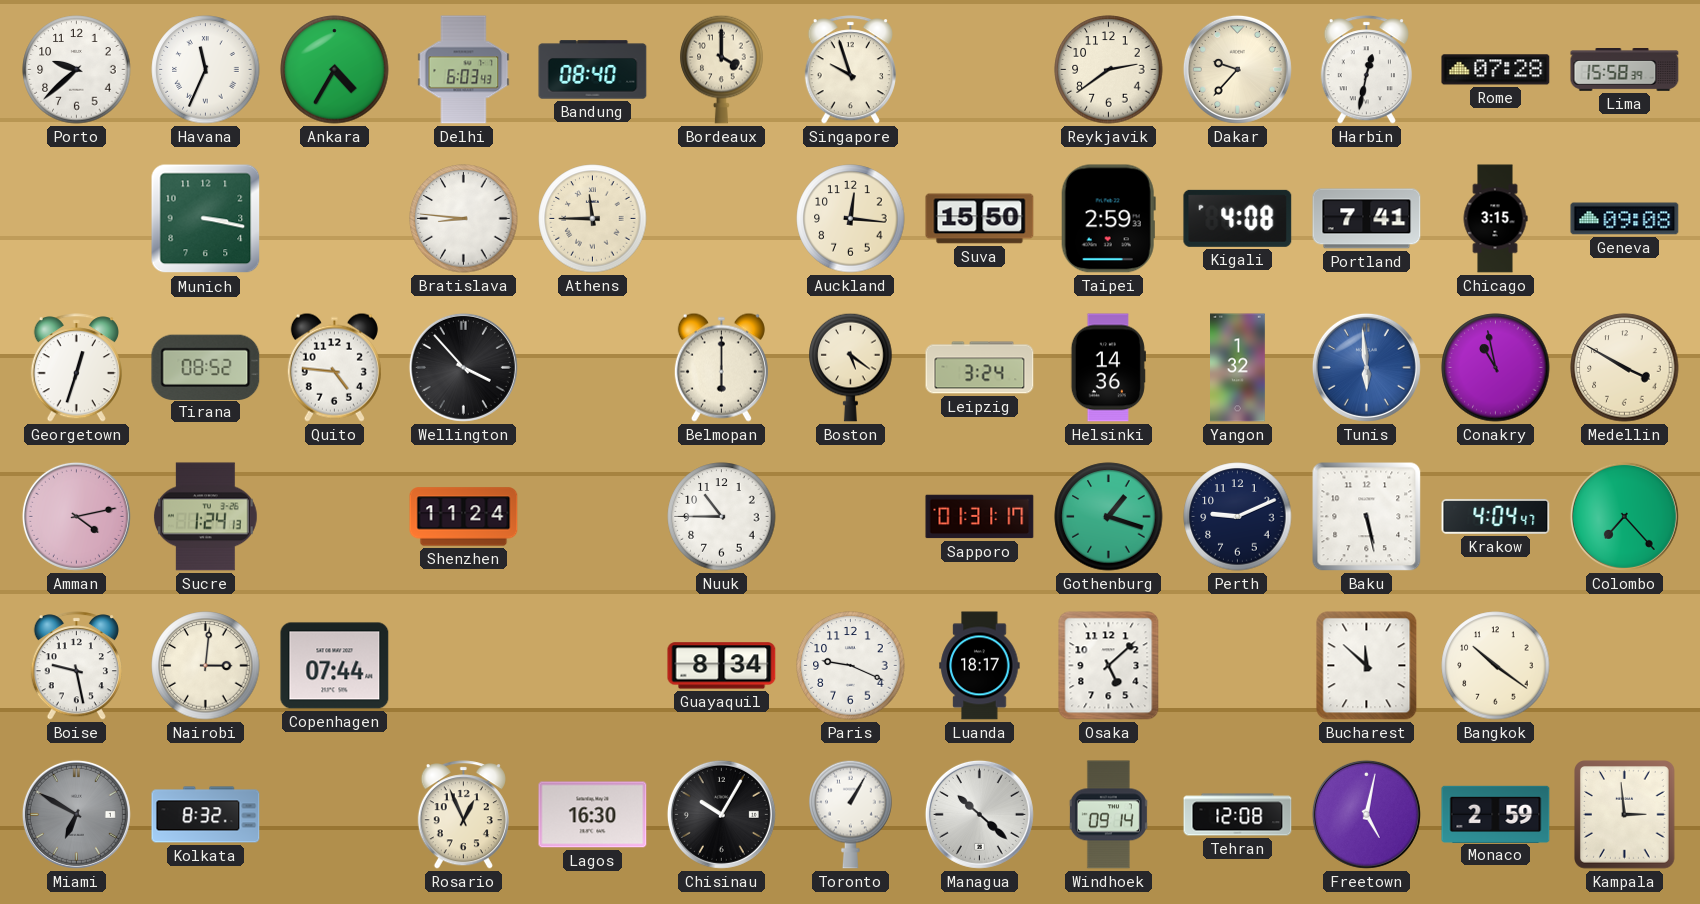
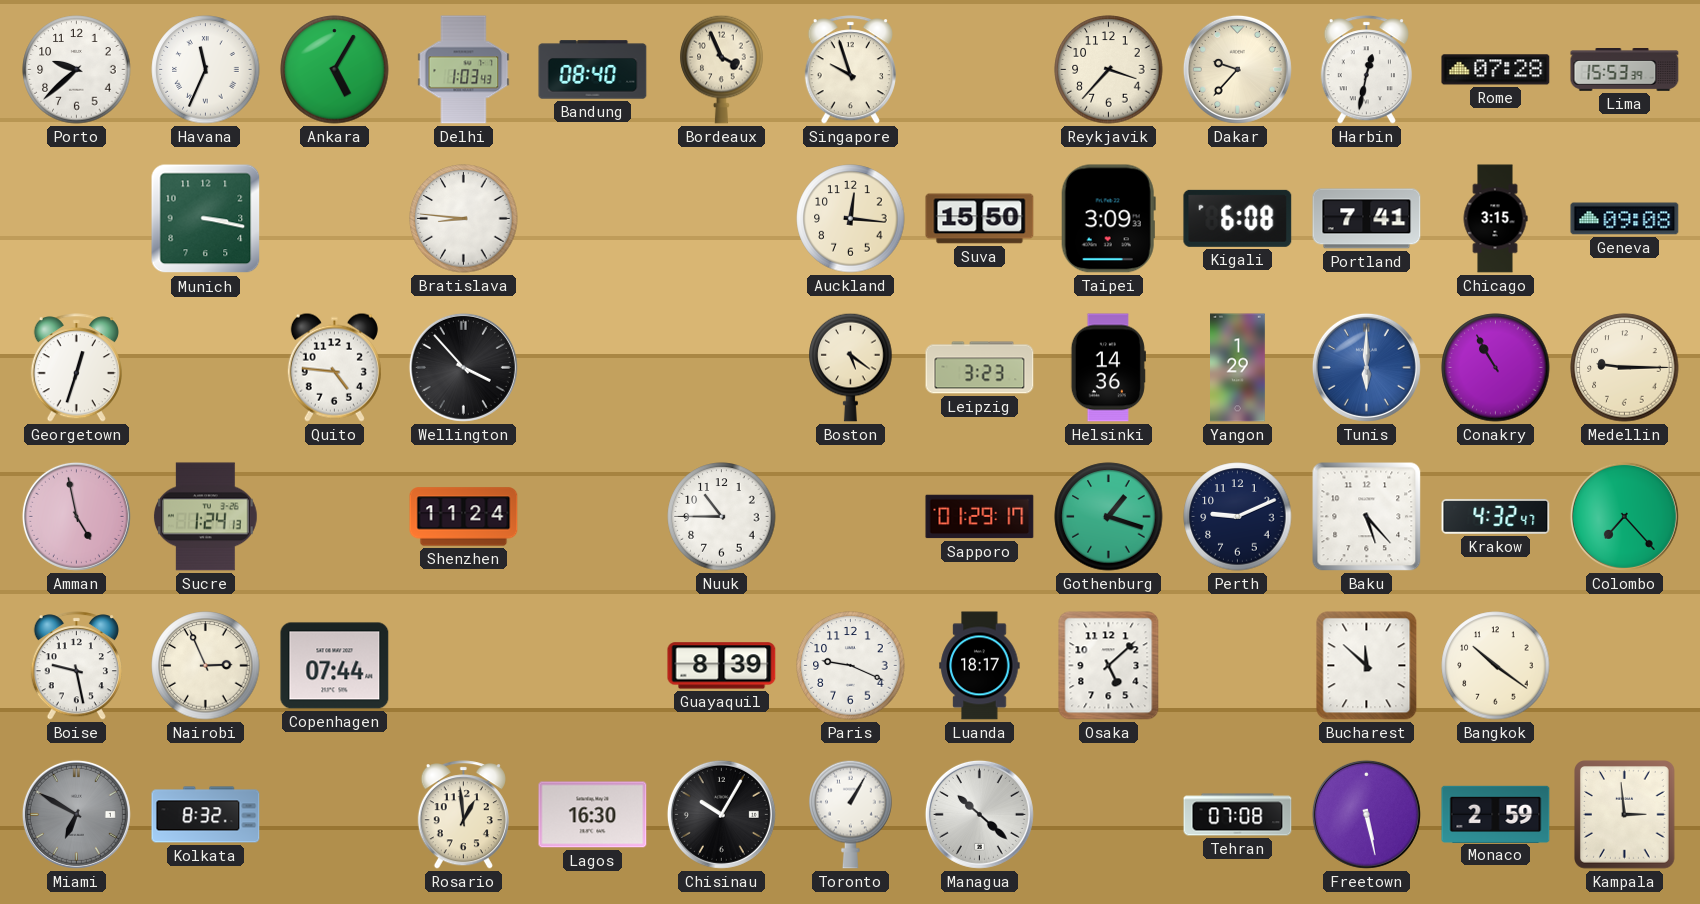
Ankara: 4:35 -> 5:05
Delhi: 6:03 -> 1:03
Bordeaux: 4:00 -> 3:56
Reykjavik: 2:39 -> 3:37
Lima: 15:58 -> 15:53
Athens: 11:45 -> none
Taipei: 2:59 -> 3:09
Kigali: 4:08 -> 6:08
Tirana: 08:52 -> none
Belmopan: 6:00 -> none
Leipzig: 3:24 -> 3:23
Yangon: 1:32 -> 1:29
Tunis: 5:59 -> 6:00
Conakry: 10:58 -> 10:55
Medellin: 3:50 -> 9:15
Amman: 4:13 -> 4:58
Sapporo: 01:31 -> 01:29
Baku: 5:28 -> 5:23
Krakow: 4:04 -> 4:32
Nairobi: 3:01 -> 2:56
Guayaquil: 8:34 -> 8:39
Rosario: 12:56 -> 12:59
Windhoek: 09:14 -> none
Tehran: 12:08 -> 07:08
Freetown: 5:02 -> 5:28
